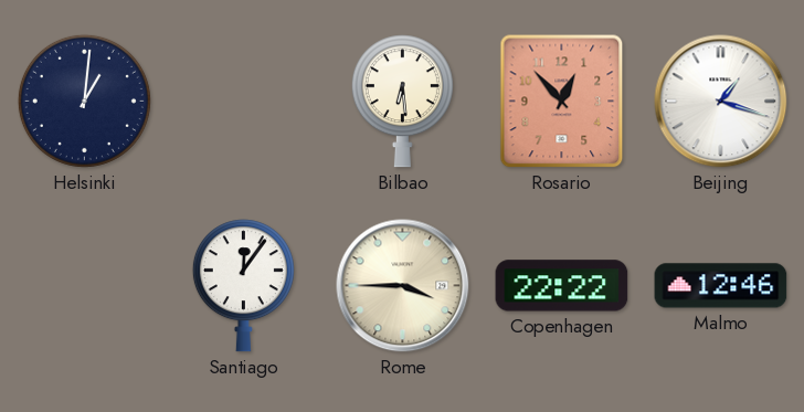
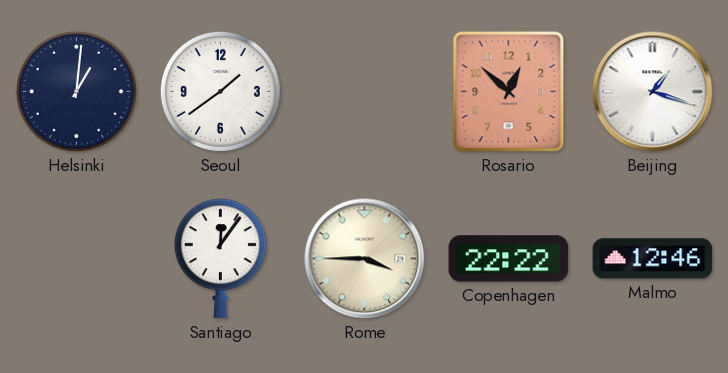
Seoul: none -> 1:39
Bilbao: 6:29 -> none
Rosario: 12:53 -> 12:52
